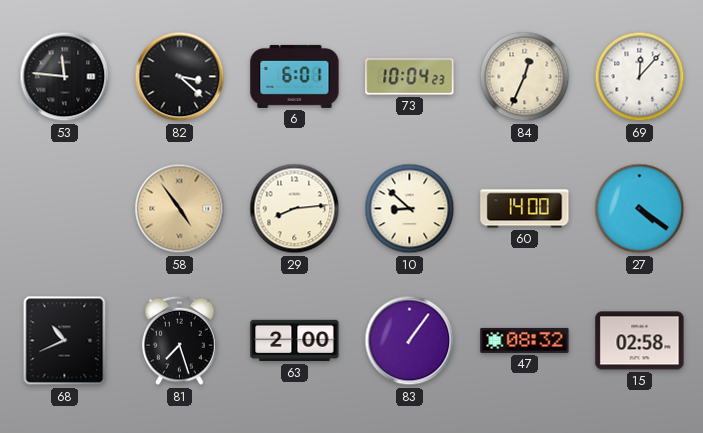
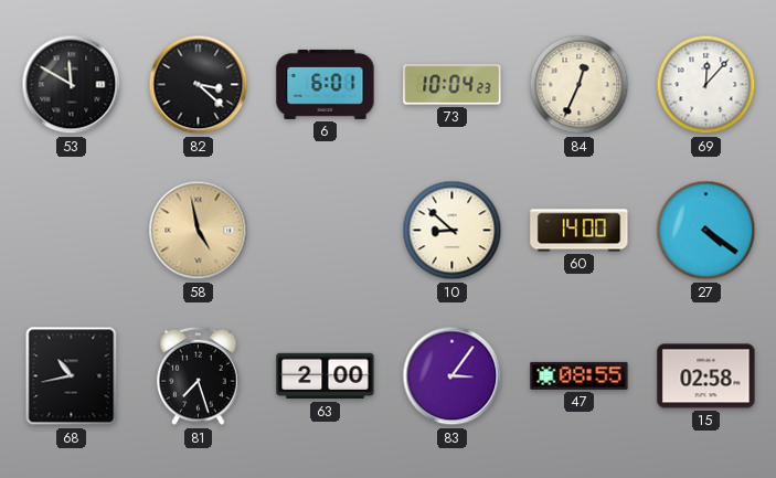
53: 11:46 -> 11:50
58: 4:54 -> 4:58
29: 8:14 -> none
68: 10:41 -> 10:43
83: 1:06 -> 3:06
47: 08:32 -> 08:55
